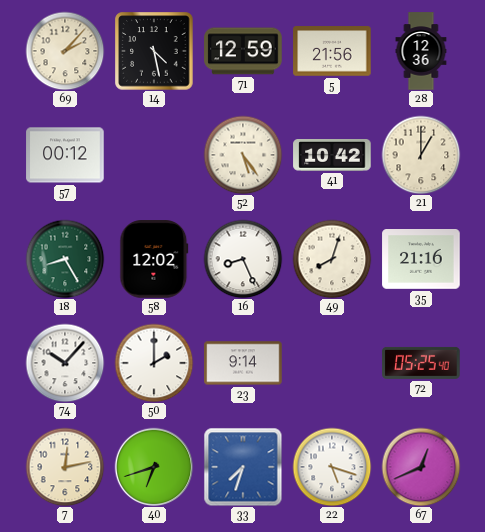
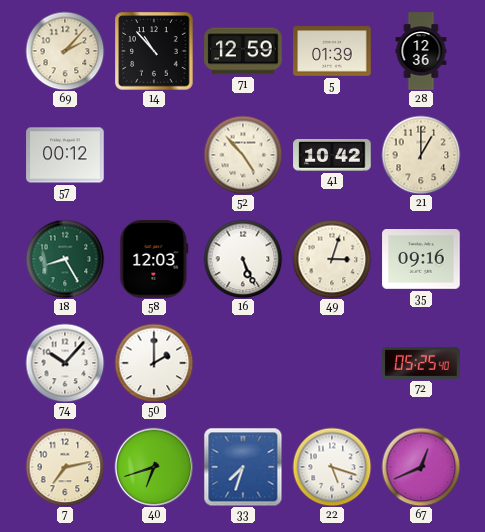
14: 4:28 -> 10:53
5: 21:56 -> 01:39
52: 5:24 -> 4:53
58: 12:02 -> 12:03
16: 8:26 -> 5:26
49: 8:03 -> 3:03
35: 21:16 -> 09:16
23: 9:14 -> none
7: 12:13 -> 7:13
